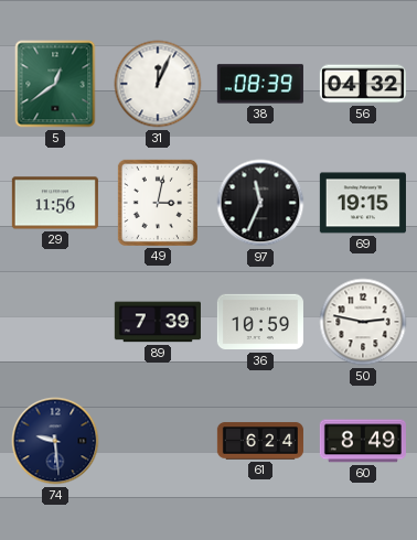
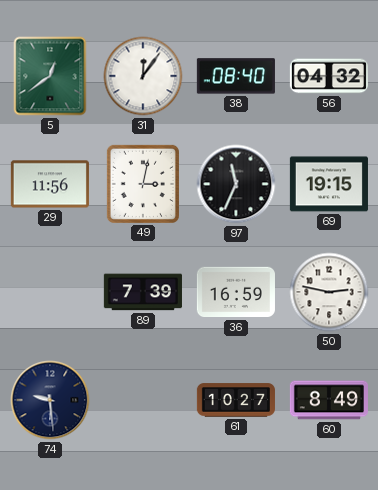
31: 12:04 -> 12:06
38: 08:39 -> 08:40
36: 10:59 -> 16:59
61: 6:24 -> 10:27
